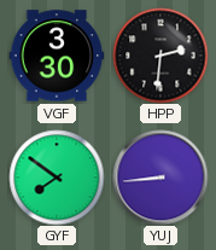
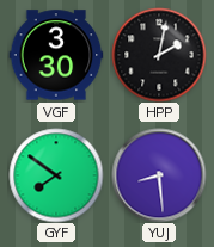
HPP: 2:31 -> 2:02
YUJ: 8:44 -> 8:29
